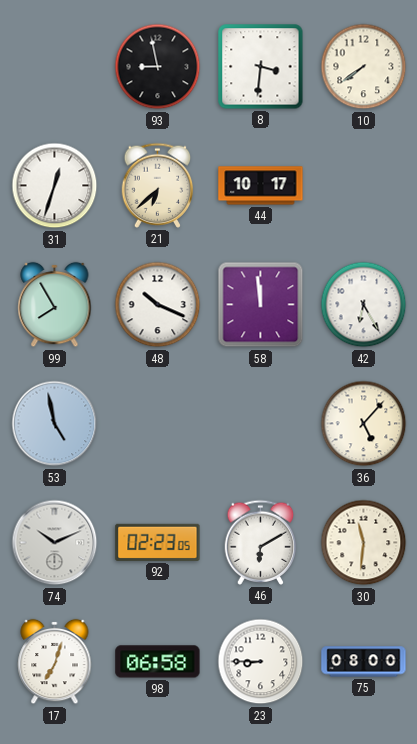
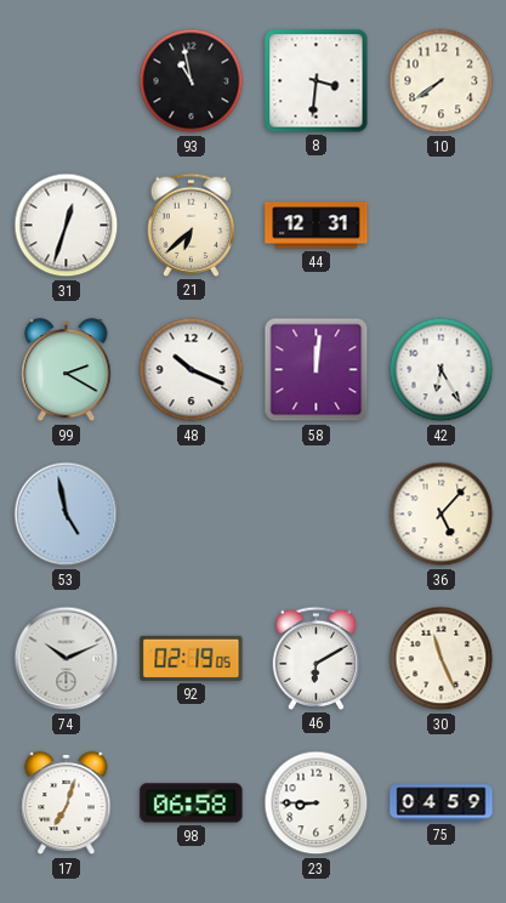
93: 8:58 -> 10:58
44: 10:17 -> 12:31
99: 7:55 -> 2:20
58: 11:59 -> 12:01
92: 02:23 -> 02:19
30: 11:31 -> 11:26
75: 08:00 -> 04:59
